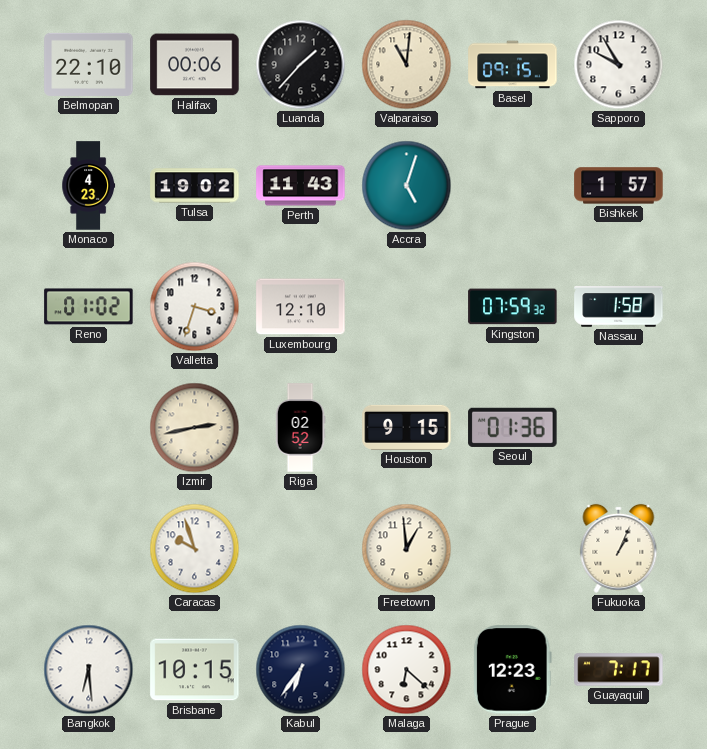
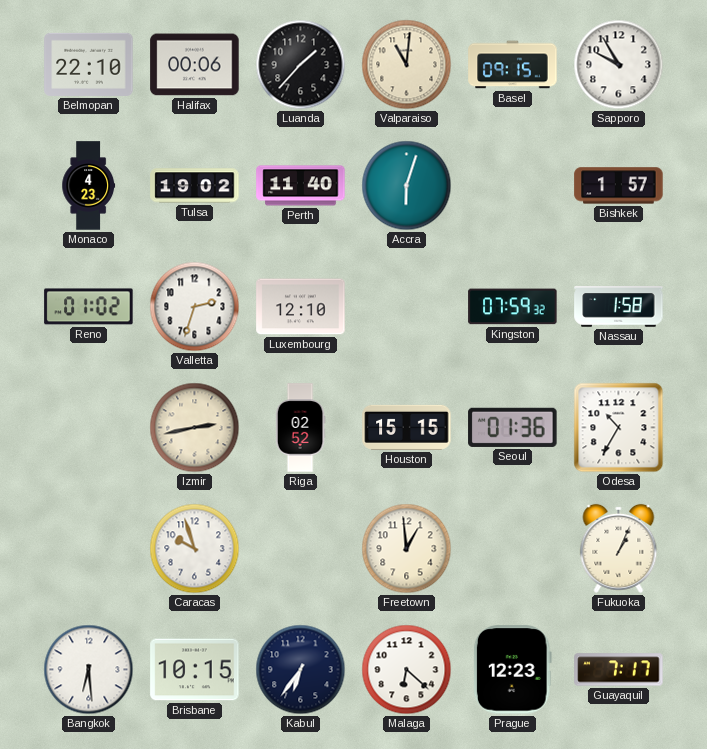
Perth: 11:43 -> 11:40
Accra: 5:03 -> 6:03
Valletta: 3:33 -> 2:33
Houston: 9:15 -> 15:15
Odesa: none -> 10:35
